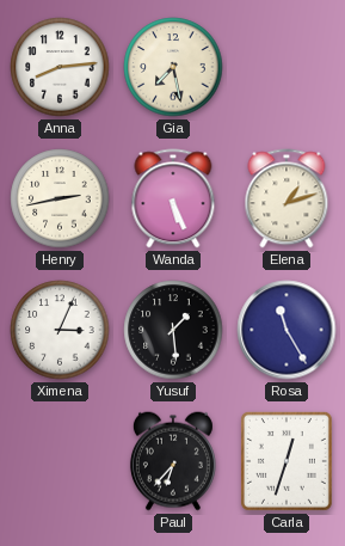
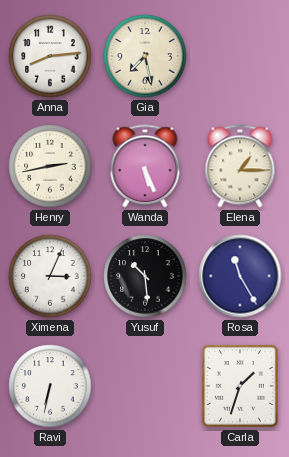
Elena: 1:12 -> 1:15
Yusuf: 1:29 -> 10:29
Ravi: none -> 6:32
Paul: 6:37 -> none
Carla: 12:33 -> 1:33
